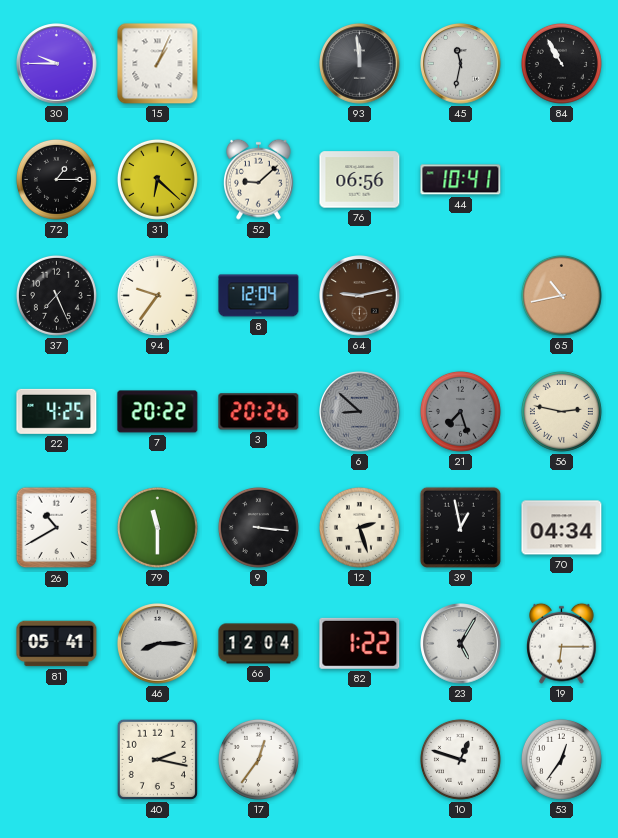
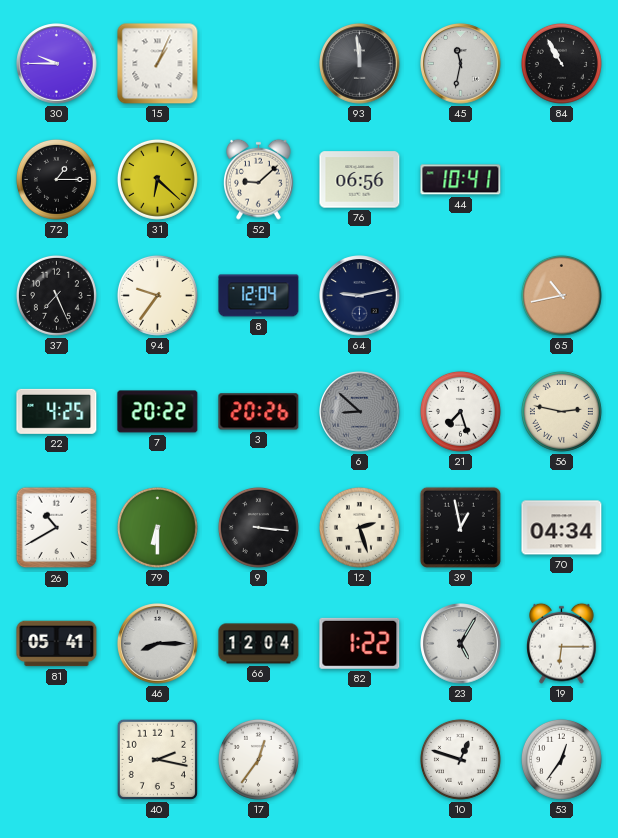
64 dial: brown -> navy
21 dial: grey -> white
79: 11:30 -> 6:30
